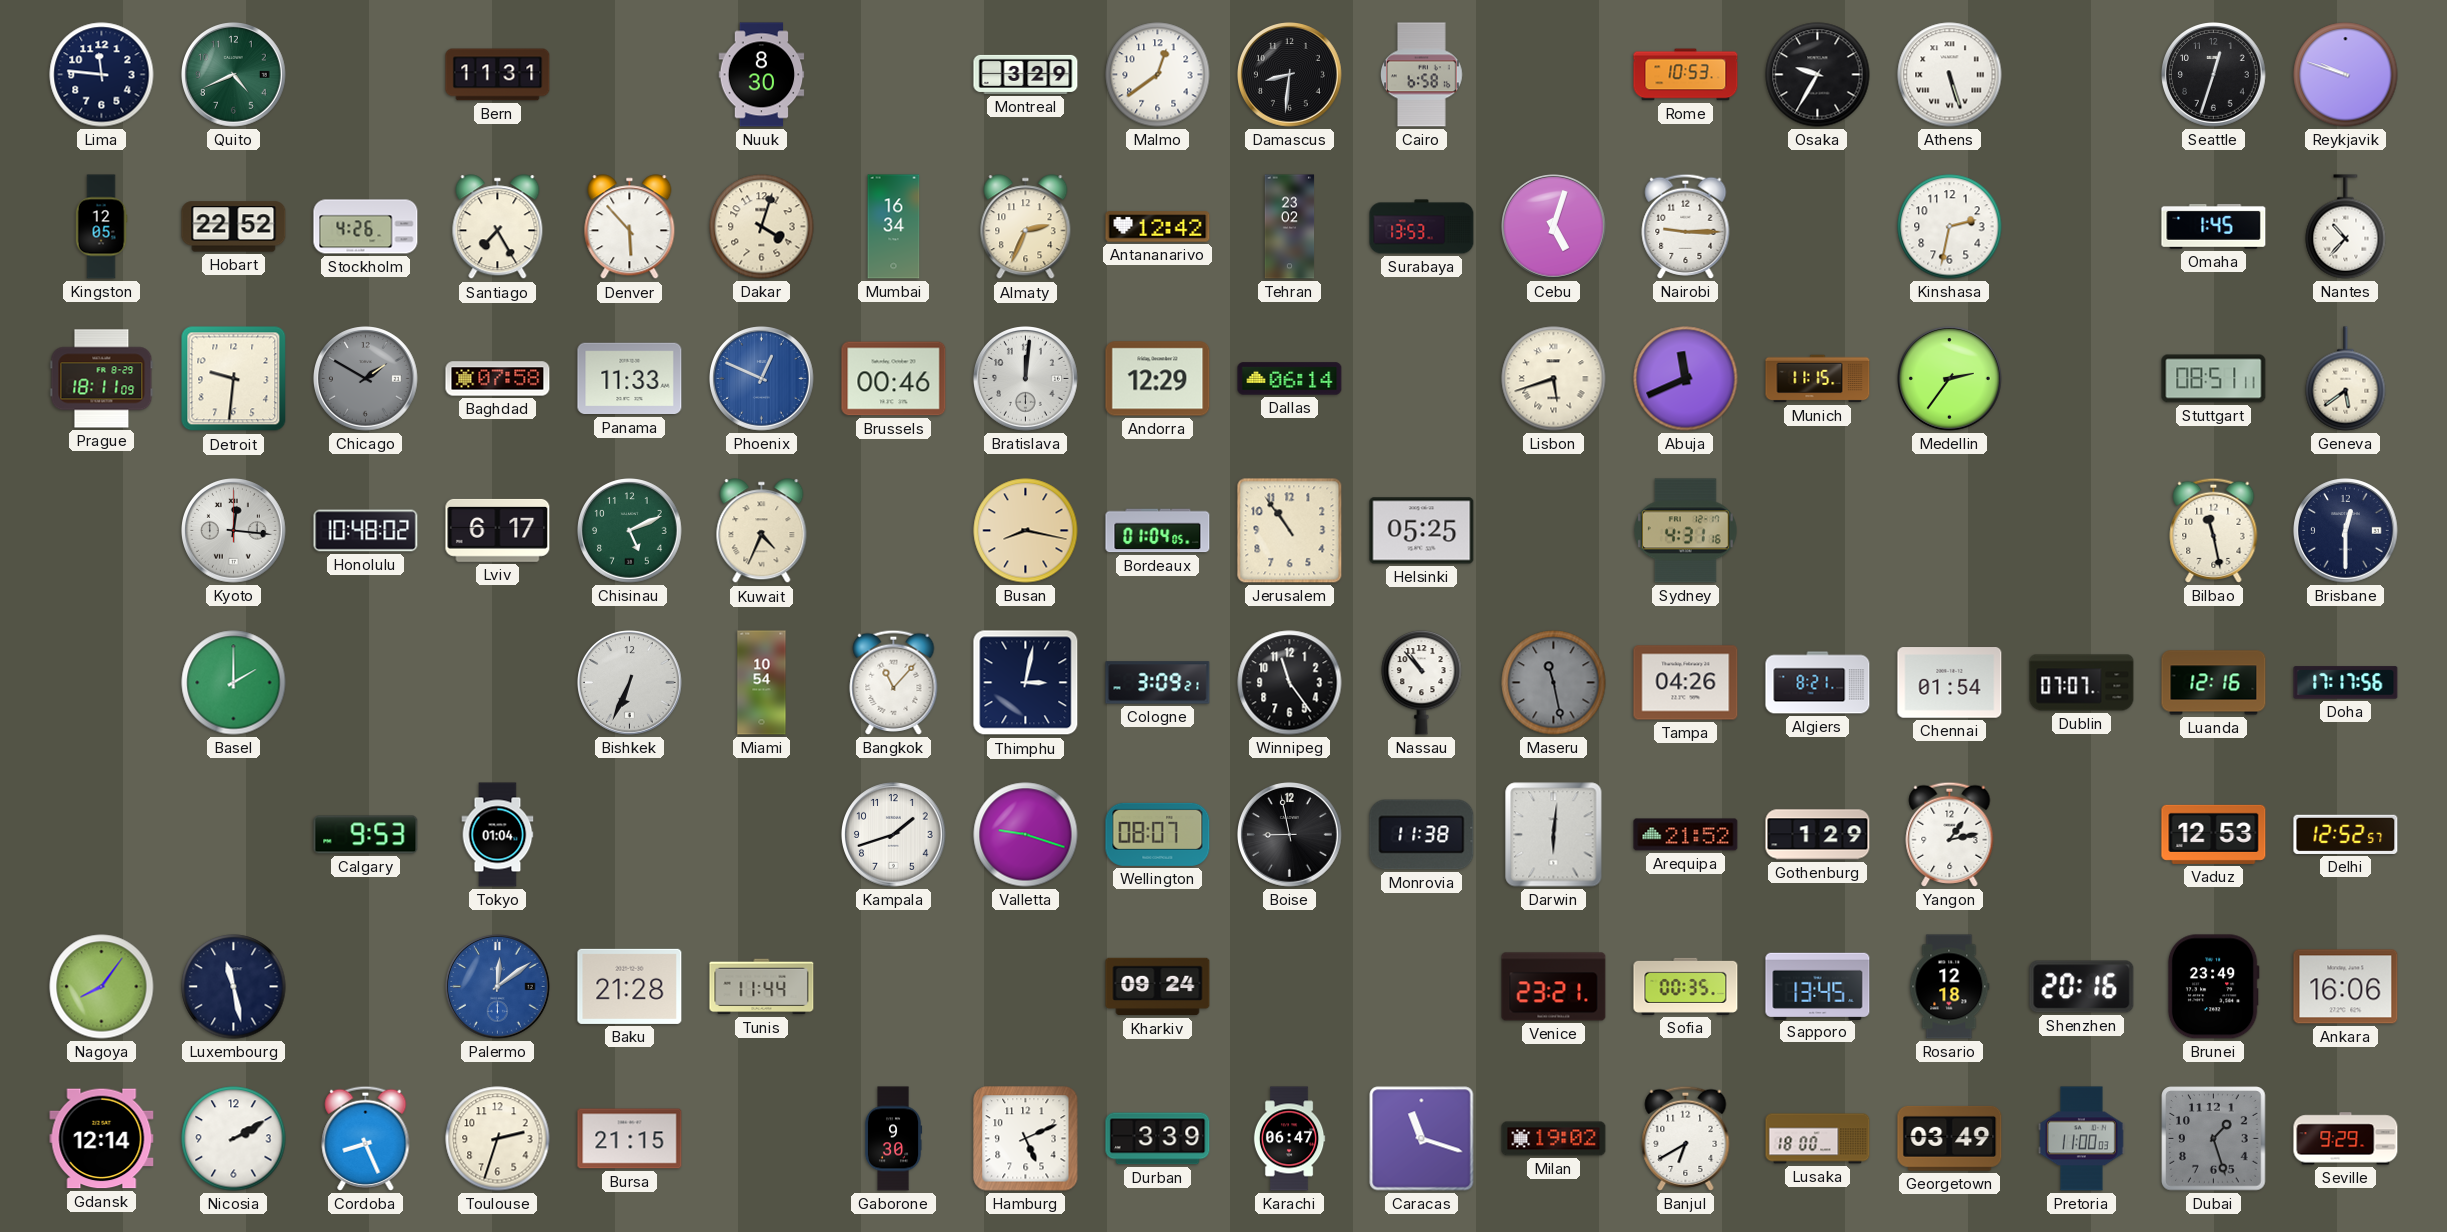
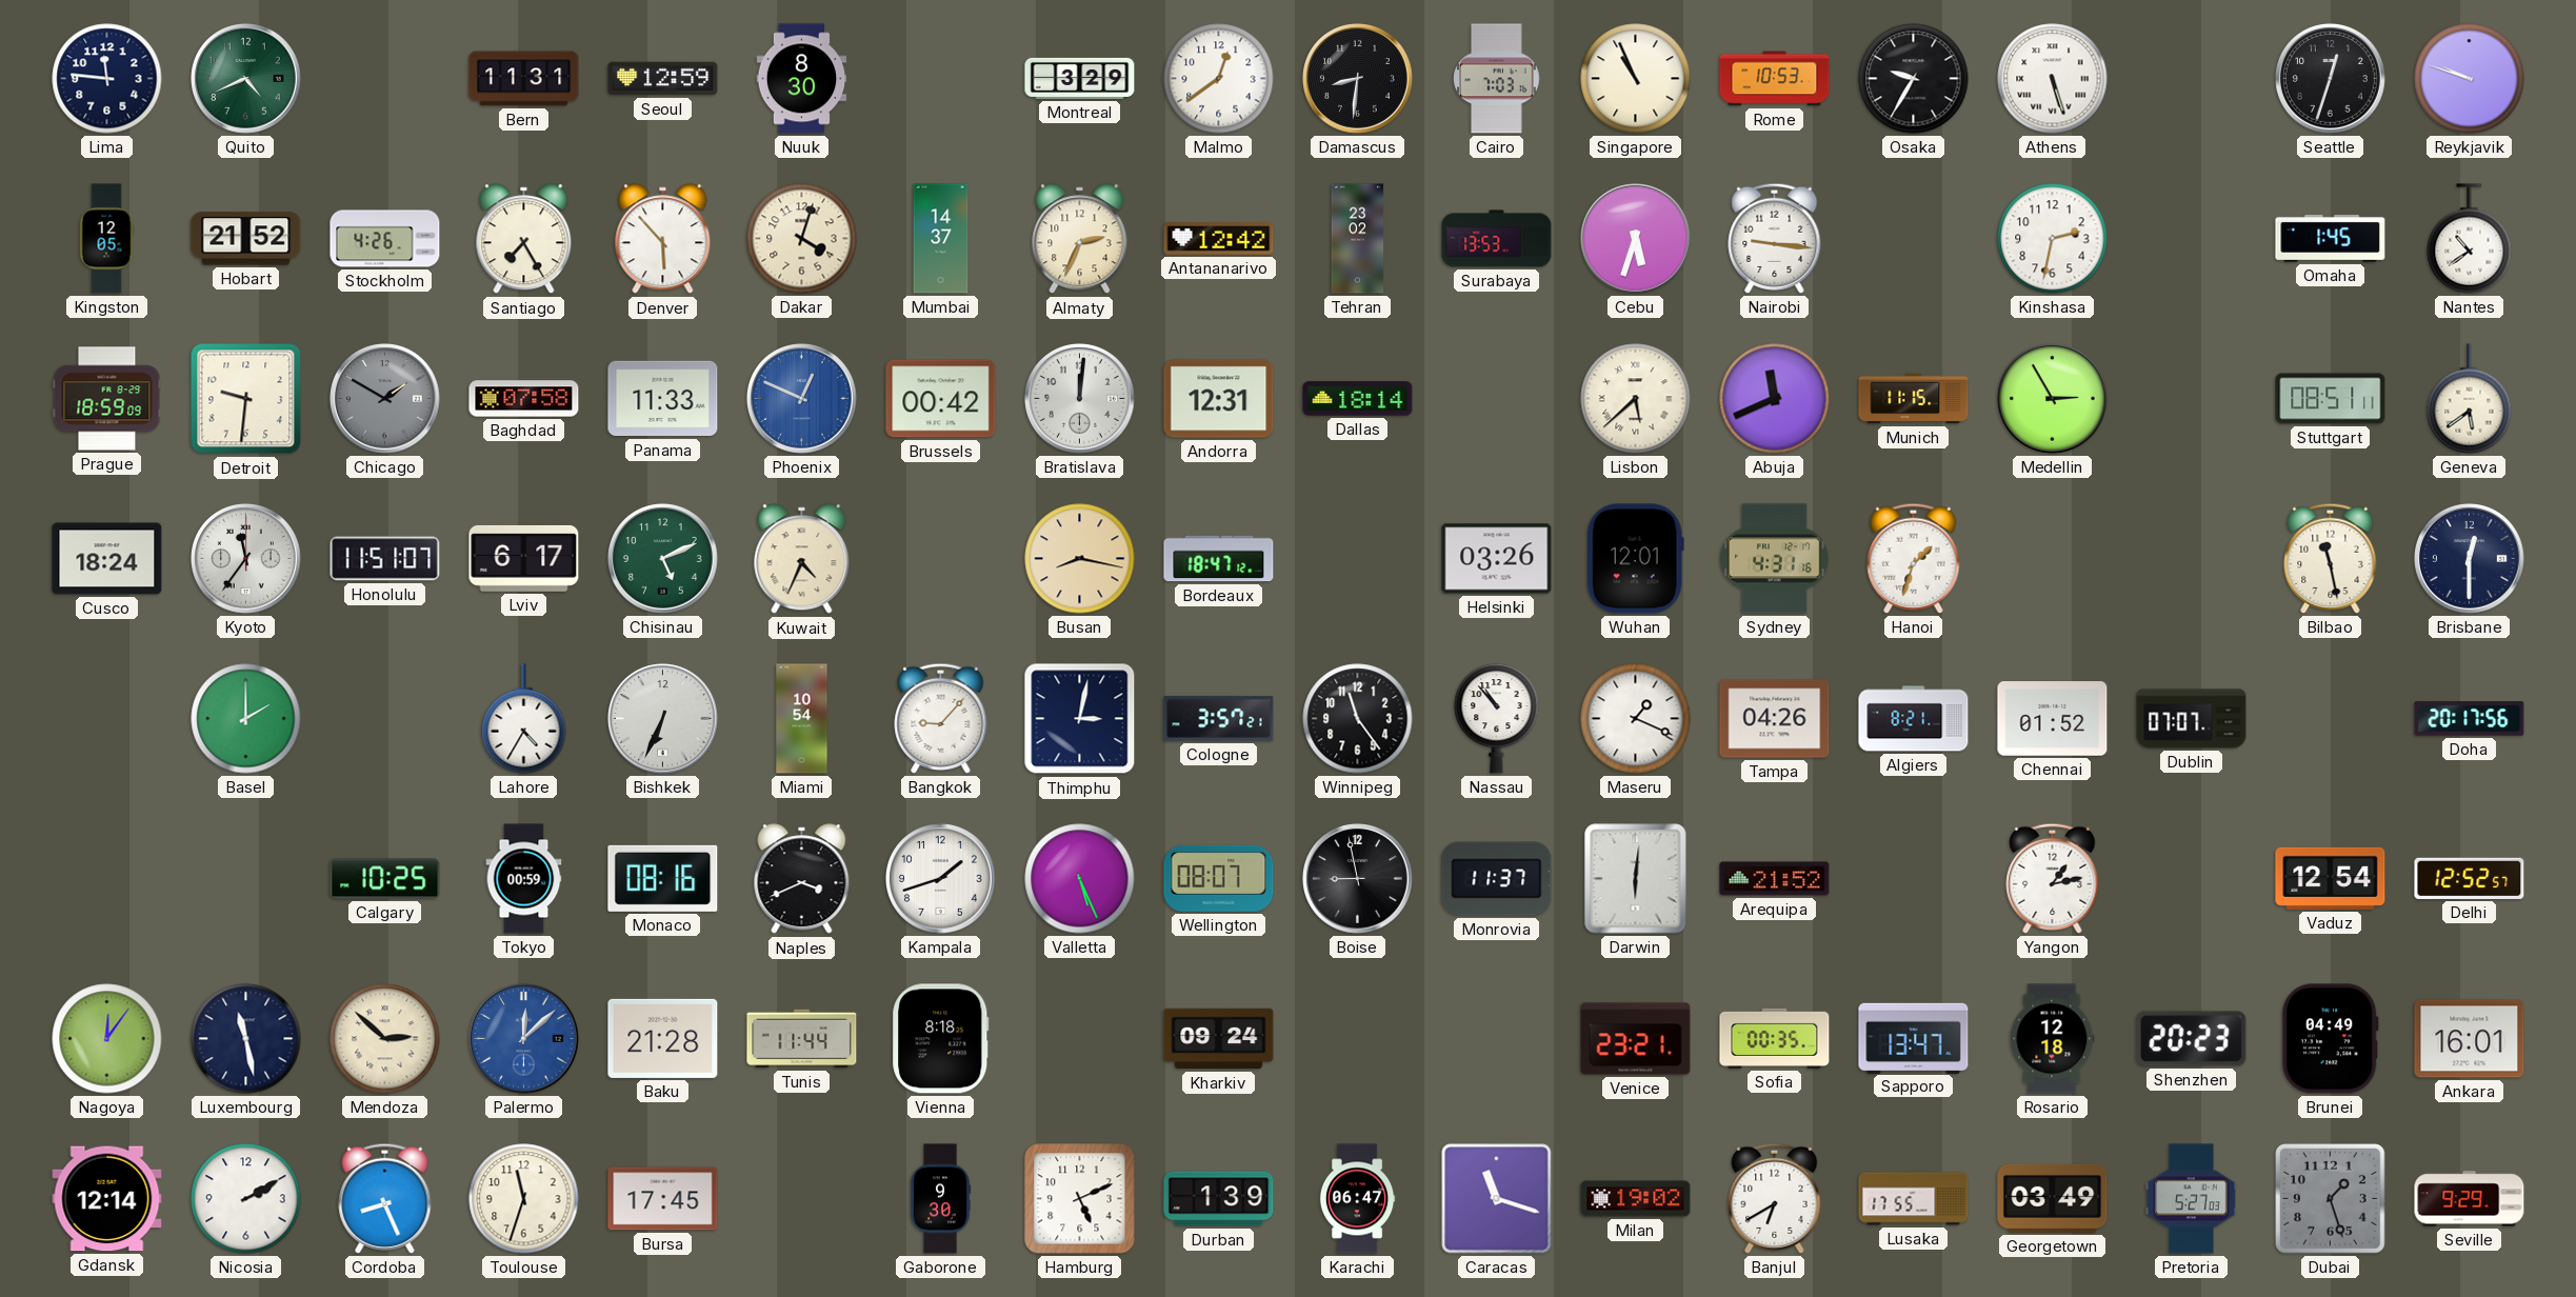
Seoul: none -> 12:59
Cairo: 6:58 -> 7:03
Singapore: none -> 10:56
Hobart: 22:52 -> 21:52
Mumbai: 16:34 -> 14:37
Cebu: 5:03 -> 5:33
Nairobi: 9:15 -> 9:16
Nantes: 10:37 -> 10:39
Prague: 18:11 -> 18:59
Brussels: 00:46 -> 00:42
Andorra: 12:29 -> 12:31
Dallas: 06:14 -> 18:14
Lisbon: 5:42 -> 5:38
Medellin: 2:36 -> 2:55
Cusco: none -> 18:24
Kyoto: 12:16 -> 11:36
Honolulu: 10:48 -> 11:51
Bordeaux: 01:04 -> 18:47
Jerusalem: 10:54 -> none
Helsinki: 05:25 -> 03:26
Wuhan: none -> 12:01
Hanoi: none -> 1:33
Lahore: none -> 4:35
Bangkok: 11:07 -> 9:07
Cologne: 3:09 -> 3:57
Maseru: 11:28 -> 1:19
Maseru dial: grey -> white
Chennai: 01:54 -> 01:52
Luanda: 12:16 -> none
Doha: 17:17 -> 20:17
Calgary: 9:53 -> 10:25
Tokyo: 01:04 -> 00:59
Monaco: none -> 08:16
Naples: none -> 3:41
Valletta: 9:18 -> 5:26
Monrovia: 11:38 -> 11:37
Gothenburg: 1:29 -> none
Vaduz: 12:53 -> 12:54
Nagoya: 8:06 -> 12:06
Mendoza: none -> 2:52
Palermo: 12:09 -> 12:08
Vienna: none -> 8:18
Sapporo: 13:45 -> 13:47
Shenzhen: 20:16 -> 20:23
Brunei: 23:49 -> 04:49
Ankara: 16:06 -> 16:01
Toulouse: 2:33 -> 11:33
Bursa: 21:15 -> 17:45
Durban: 3:39 -> 1:39
Lusaka: 18:00 -> 17:55
Pretoria: 11:00 -> 5:27
